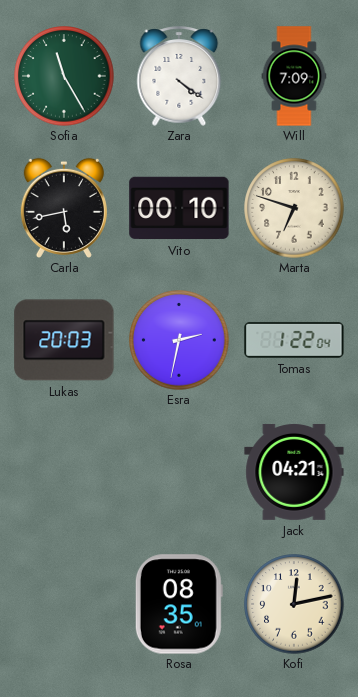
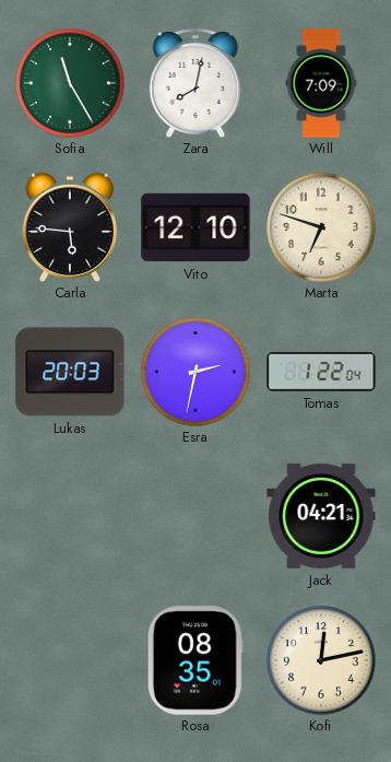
Zara: 4:21 -> 8:02
Carla: 5:43 -> 5:46
Vito: 00:10 -> 12:10
